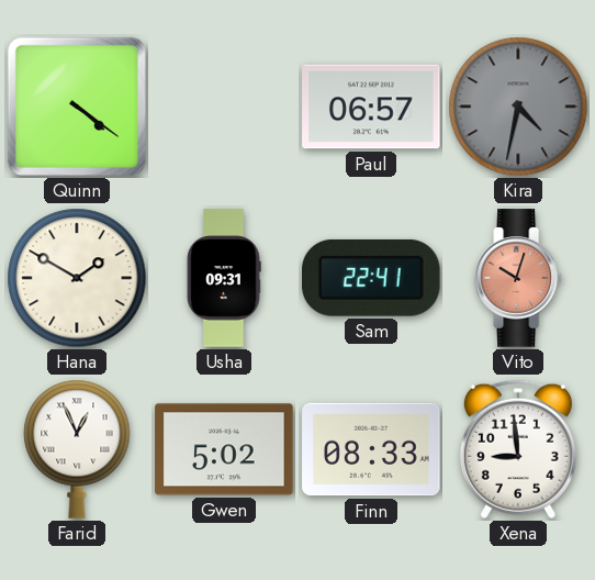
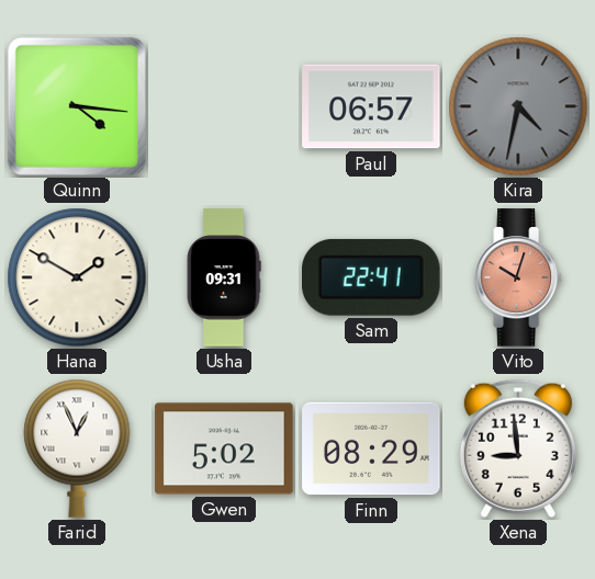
Quinn: 4:21 -> 4:16
Finn: 08:33 -> 08:29
